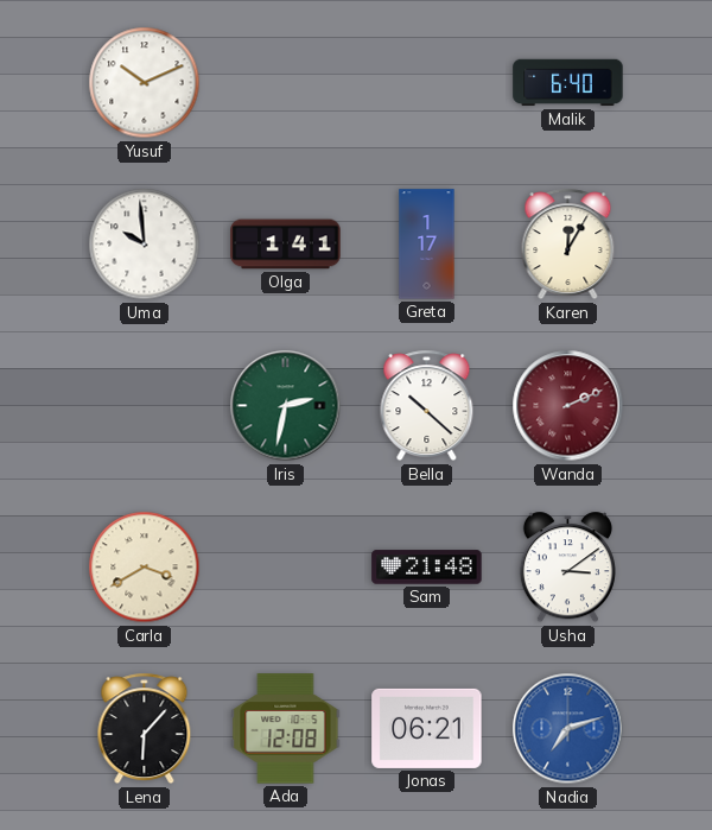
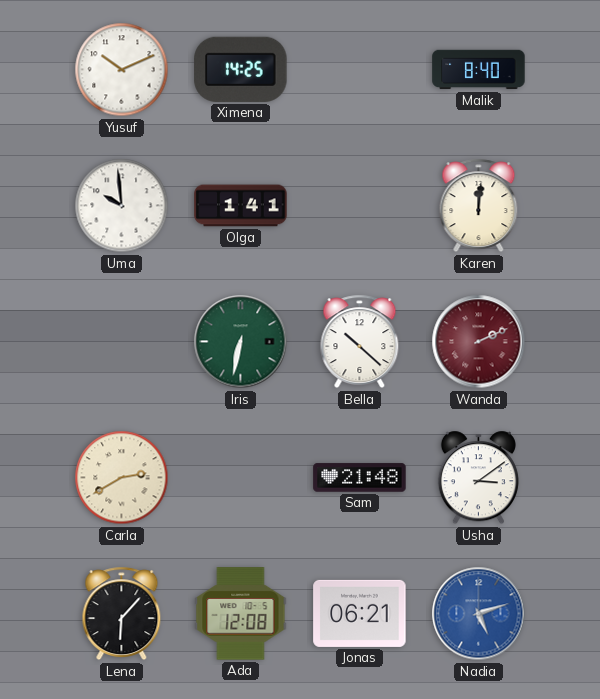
Ximena: none -> 14:25
Malik: 6:40 -> 8:40
Greta: 1:17 -> none
Karen: 12:05 -> 12:01
Iris: 2:32 -> 6:32
Carla: 3:40 -> 2:40
Nadia: 7:12 -> 5:12
